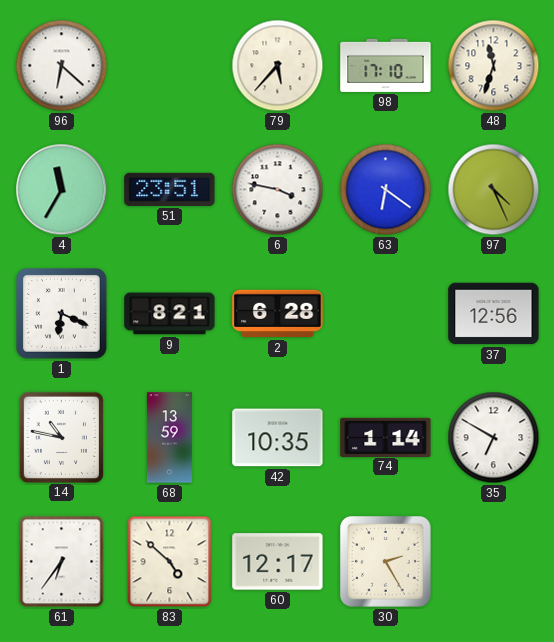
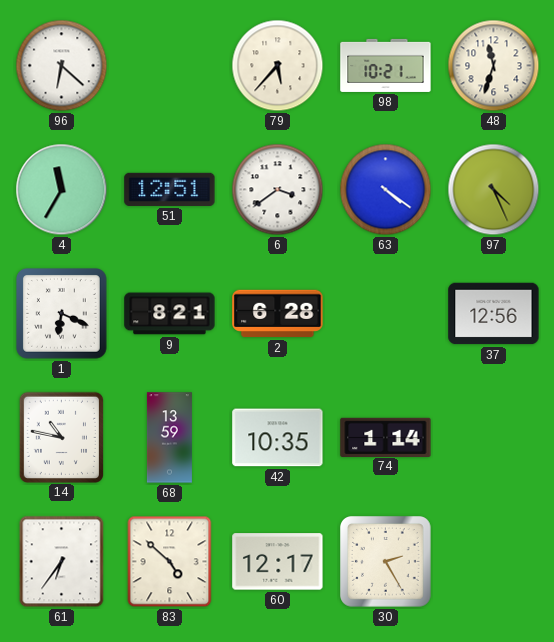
98: 17:10 -> 10:21
51: 23:51 -> 12:51
6: 3:47 -> 3:39
63: 6:21 -> 4:21
35: 6:50 -> none
